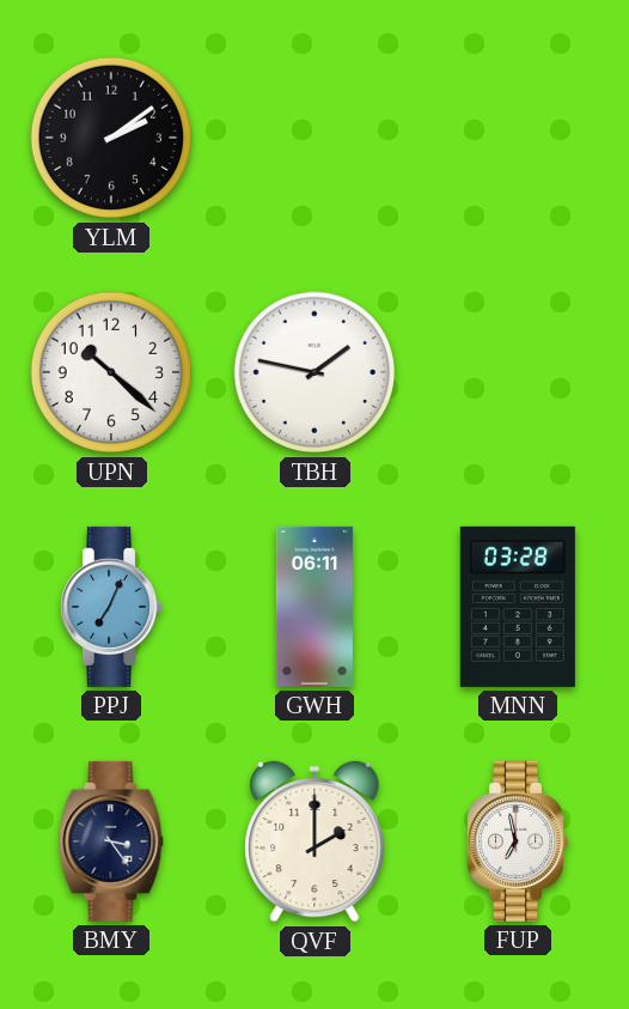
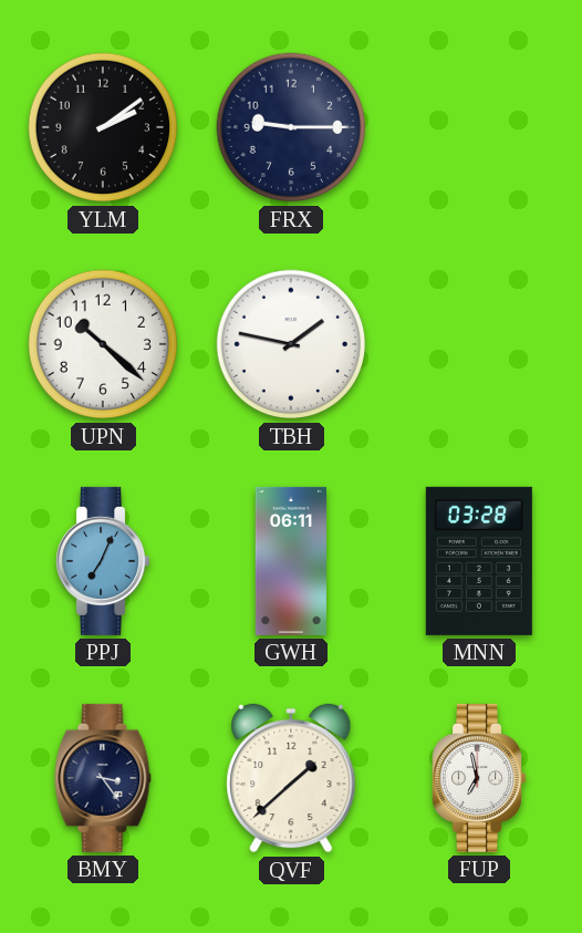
FRX: none -> 9:15
QVF: 2:00 -> 1:38
